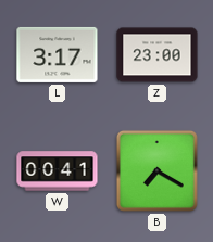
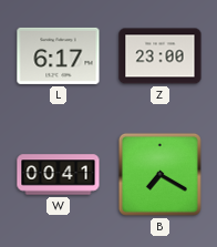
L: 3:17 -> 6:17
